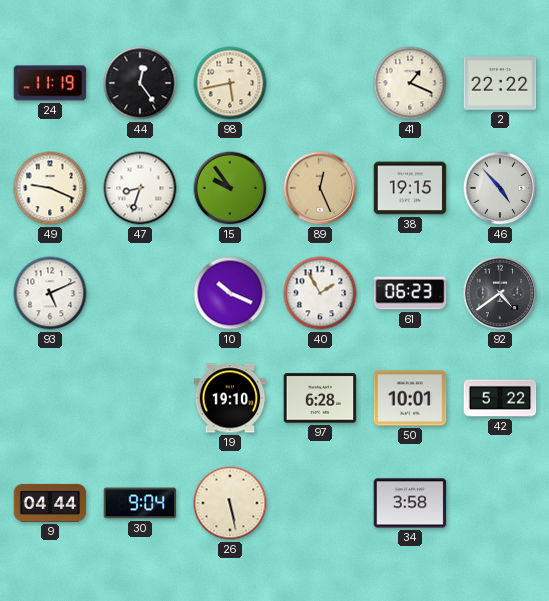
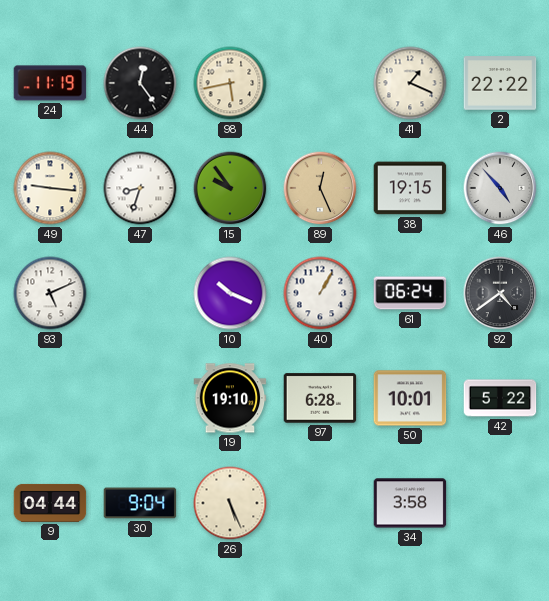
49: 9:19 -> 9:16
40: 1:55 -> 1:05
61: 06:23 -> 06:24
26: 5:28 -> 5:26
